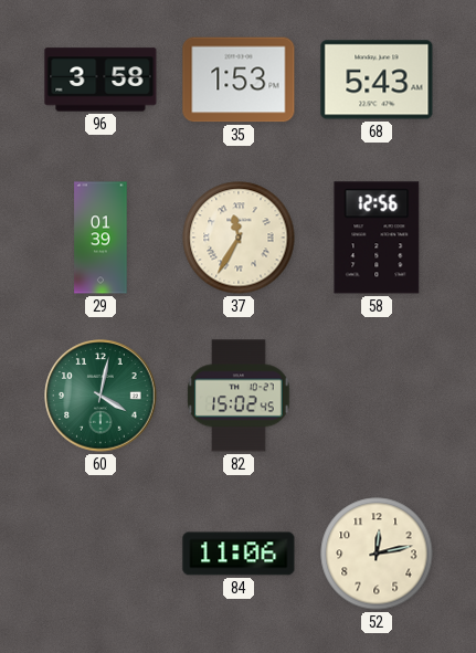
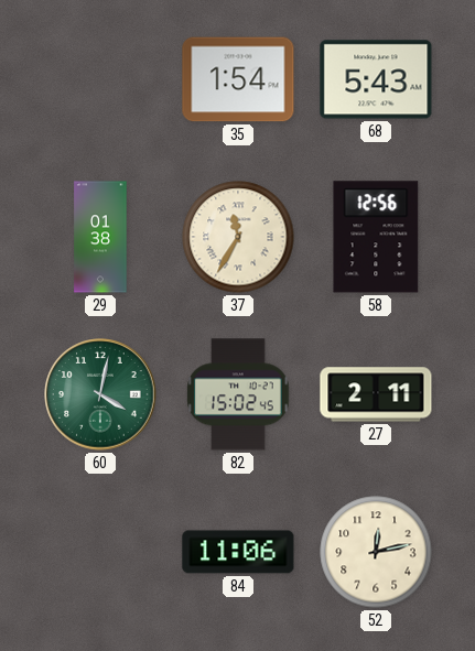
96: 3:58 -> none
35: 1:53 -> 1:54
29: 01:39 -> 01:38
27: none -> 2:11
